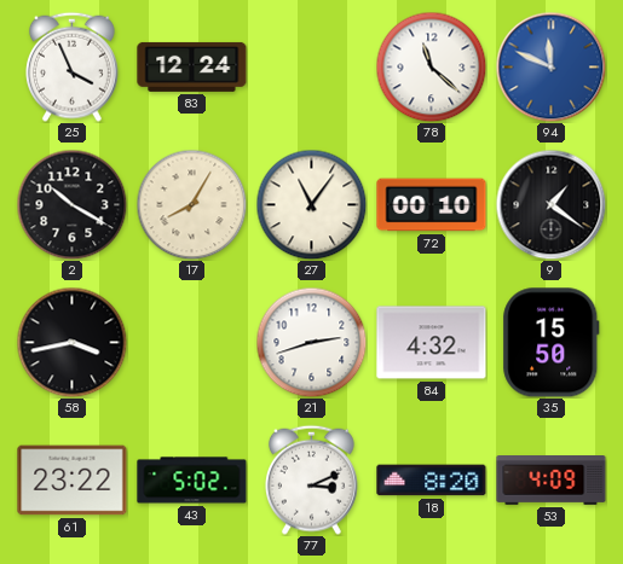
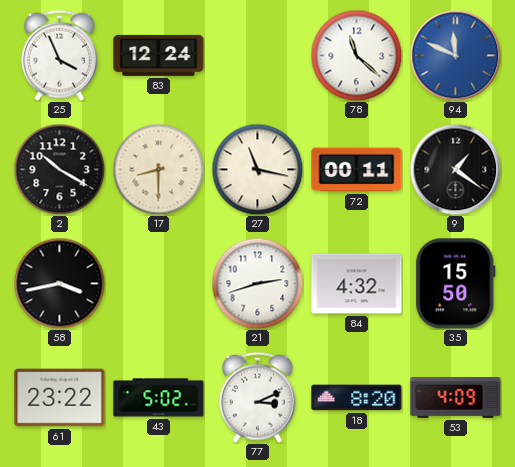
17: 8:05 -> 8:30
27: 11:06 -> 11:17
72: 00:10 -> 00:11
